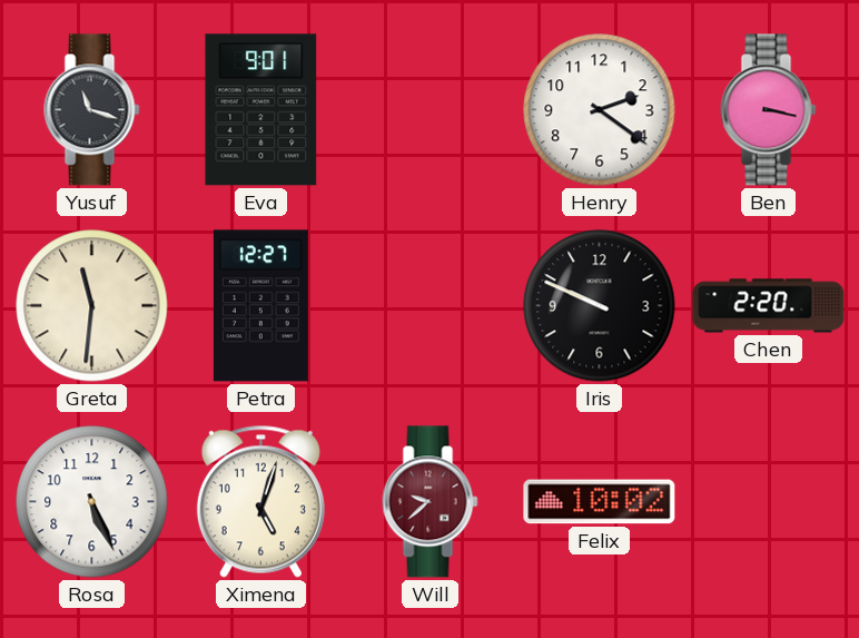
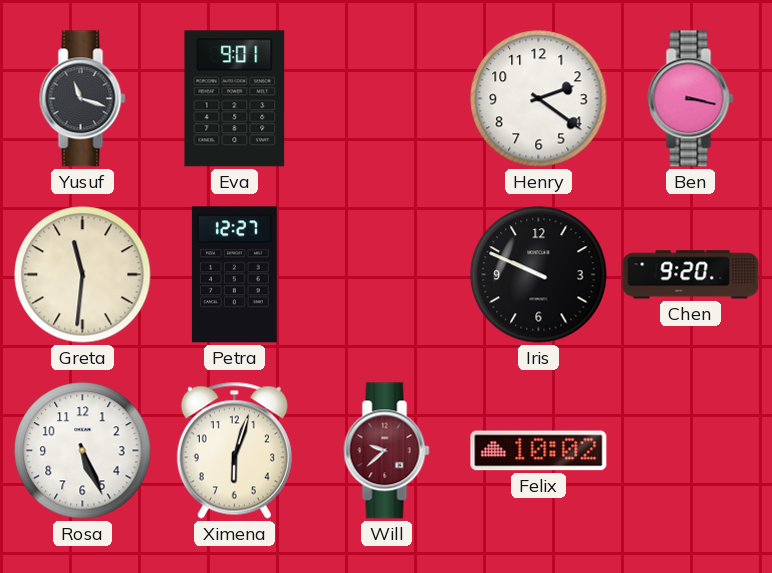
Chen: 2:20 -> 9:20
Ximena: 5:03 -> 6:03
